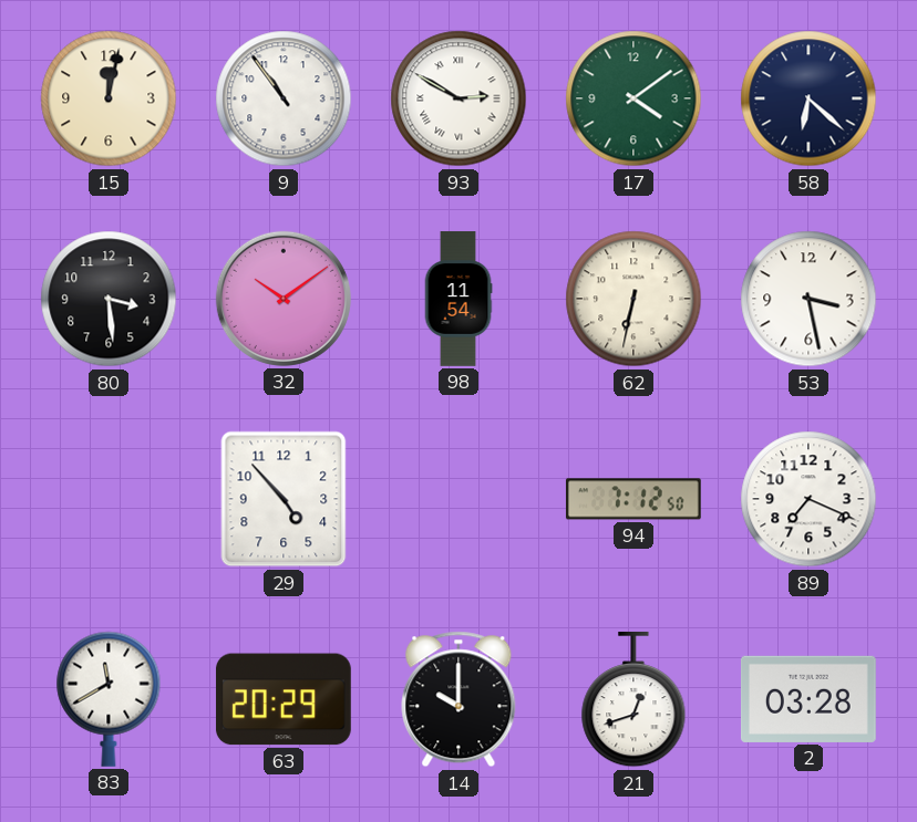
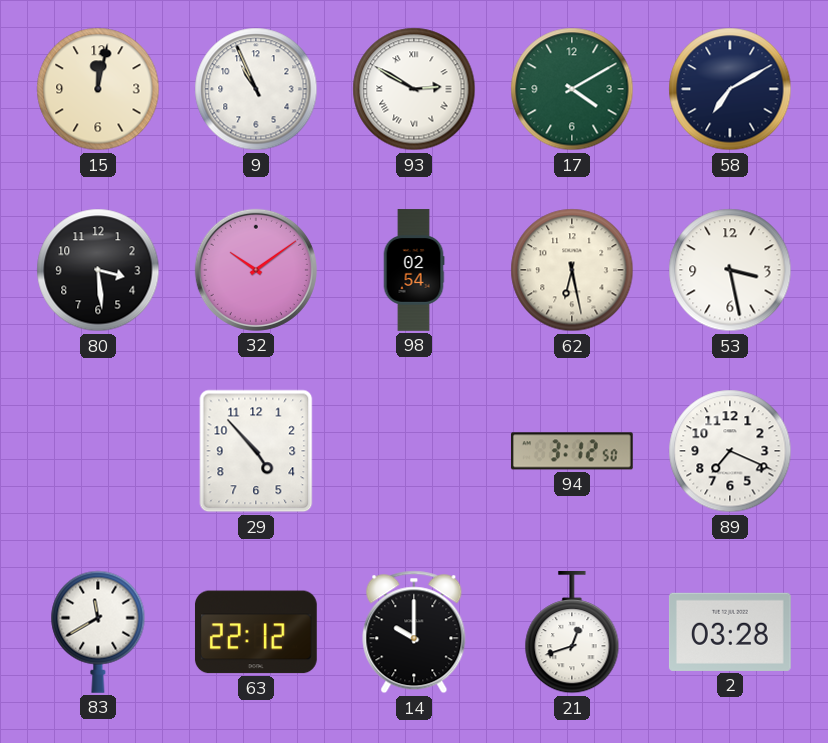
9: 10:54 -> 10:56
17: 4:09 -> 4:10
58: 6:22 -> 7:10
98: 11:54 -> 02:54
62: 6:32 -> 6:28
94: 7:12 -> 3:12
63: 20:29 -> 22:12
